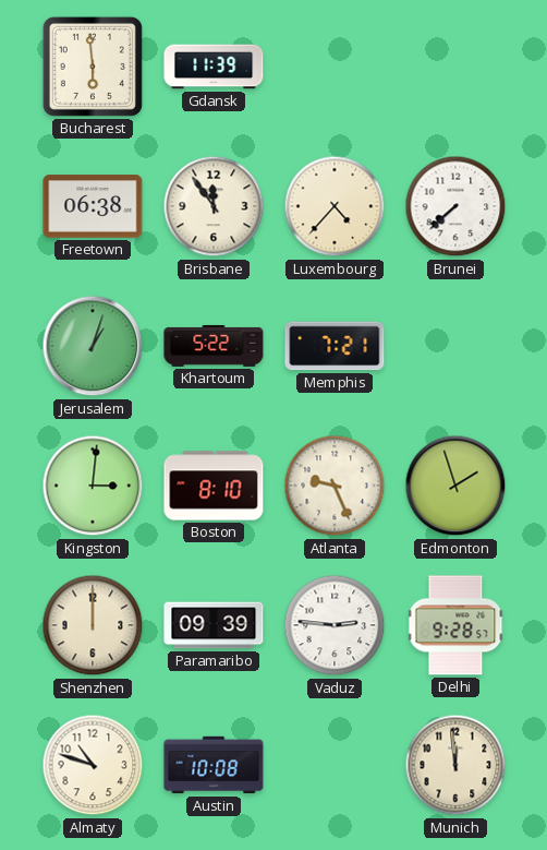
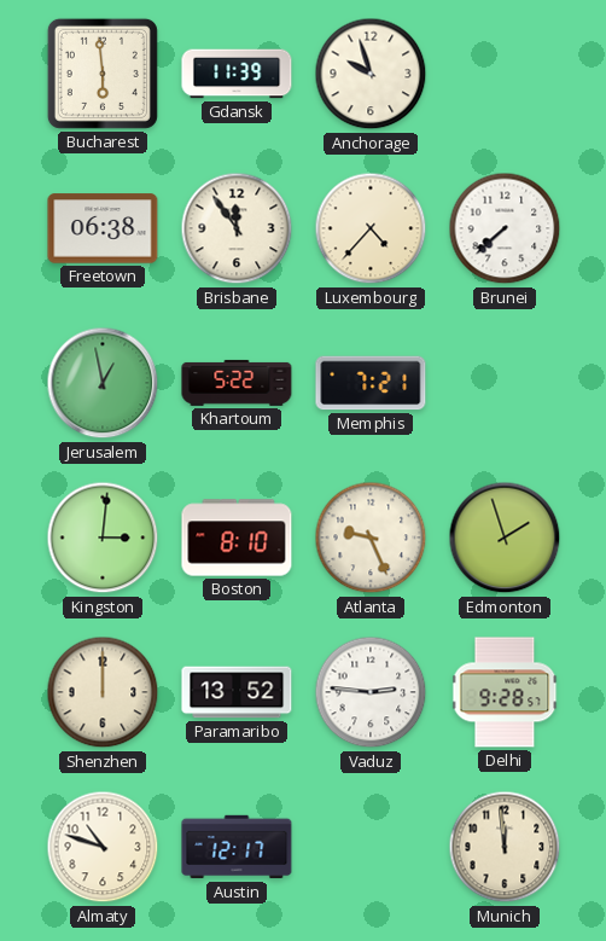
Anchorage: none -> 9:57
Jerusalem: 1:03 -> 12:58
Paramaribo: 09:39 -> 13:52
Austin: 10:08 -> 12:17
